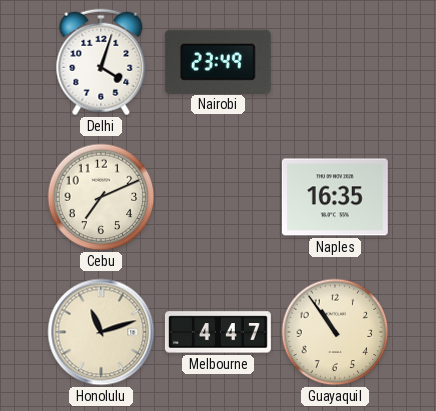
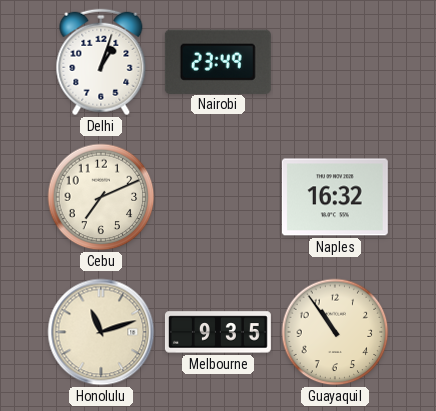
Delhi: 4:03 -> 1:03
Naples: 16:35 -> 16:32
Melbourne: 4:47 -> 9:35
